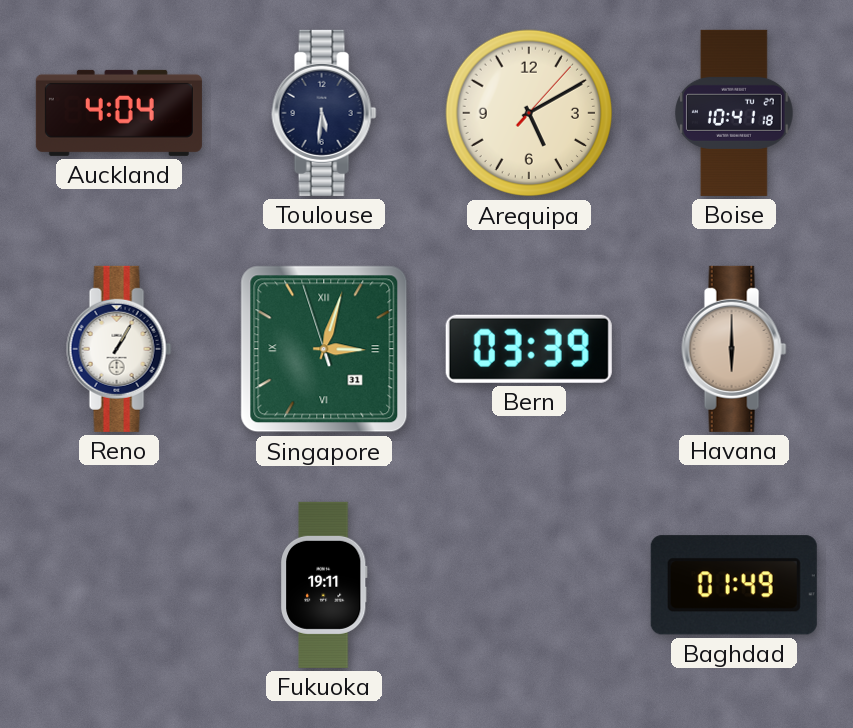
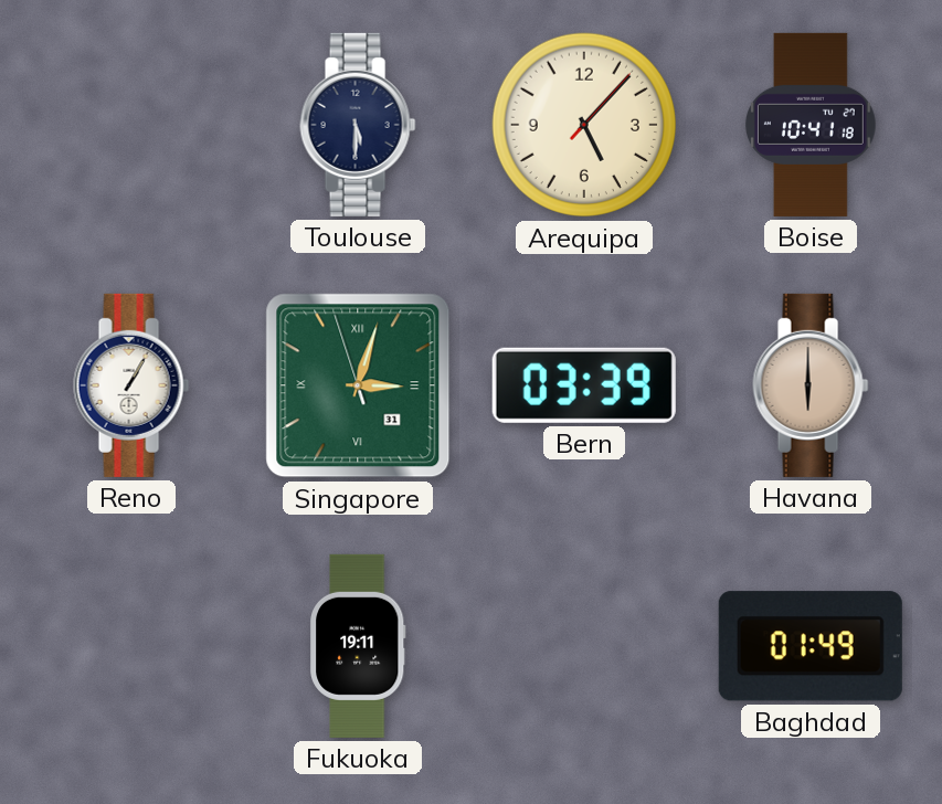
Auckland: 4:04 -> none
Toulouse: 5:31 -> 5:30
Arequipa: 5:10 -> 5:07
